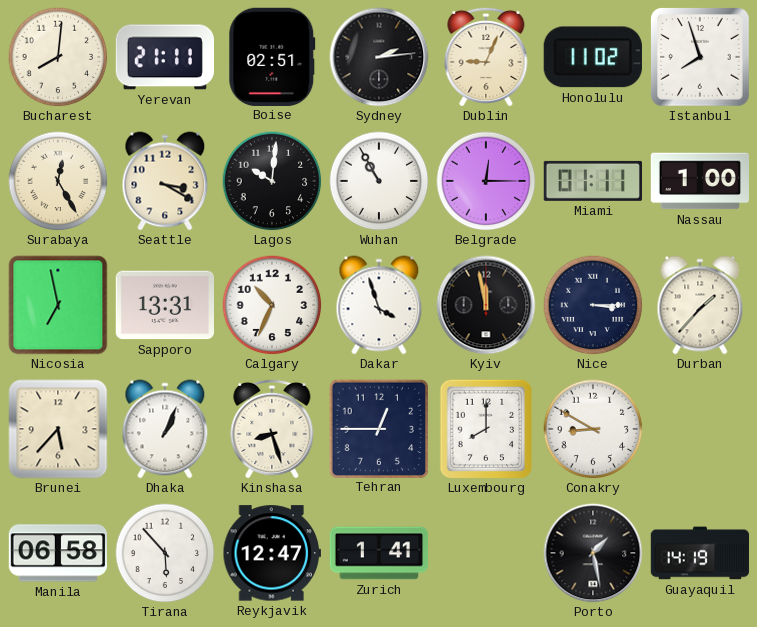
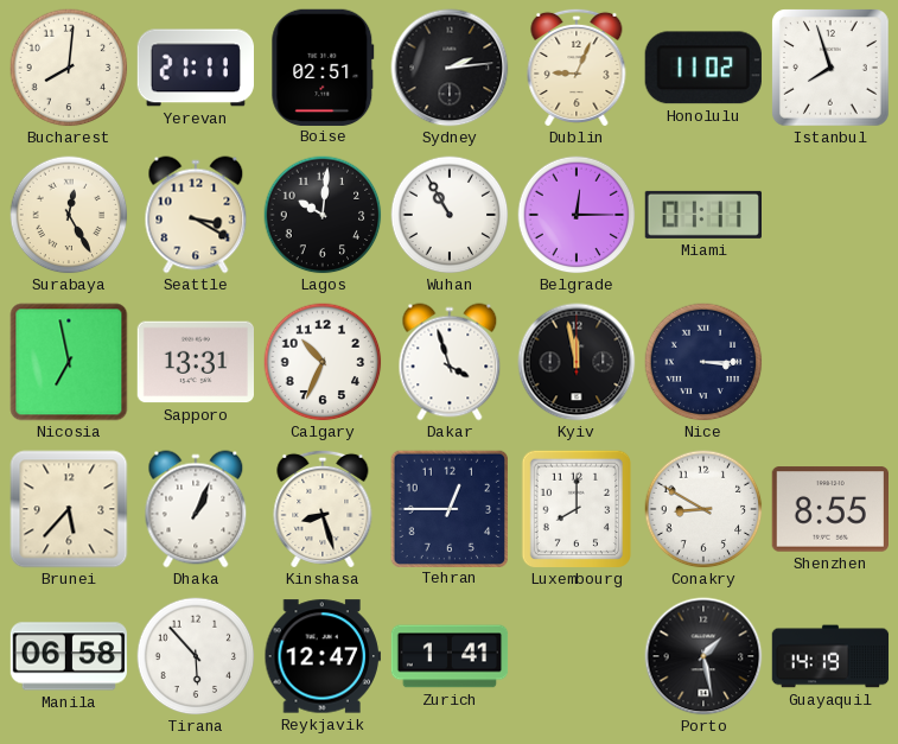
Nassau: 1:00 -> none
Durban: 1:37 -> none
Shenzhen: none -> 8:55
